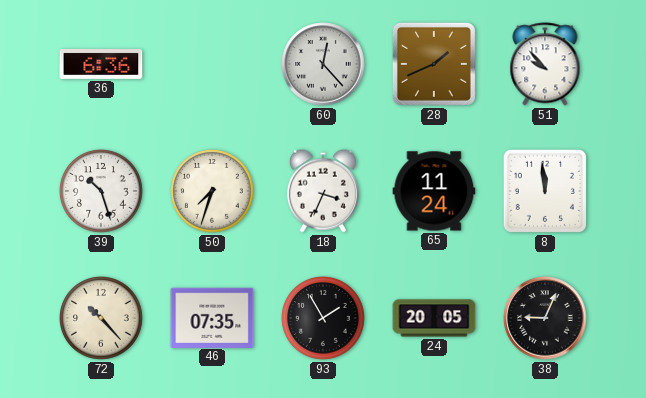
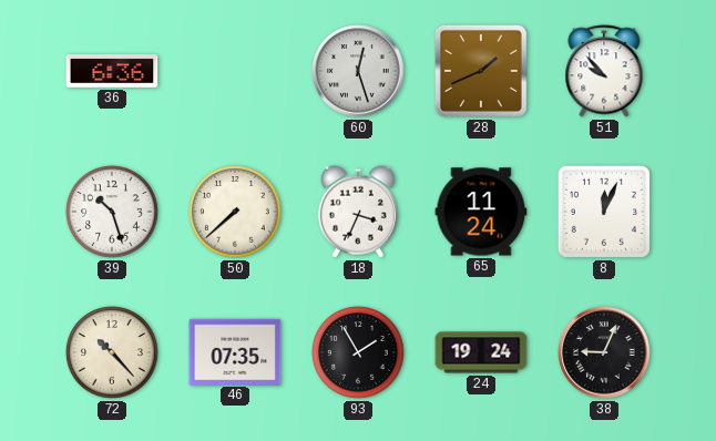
60: 12:23 -> 12:27
50: 7:33 -> 7:38
8: 11:59 -> 12:04
24: 20:05 -> 19:24
